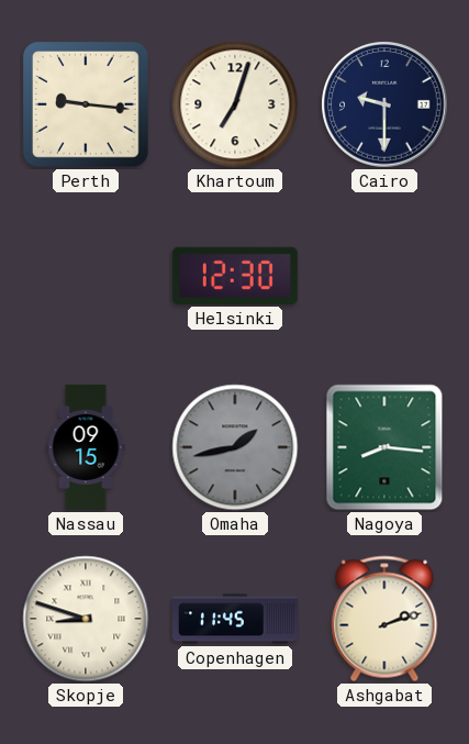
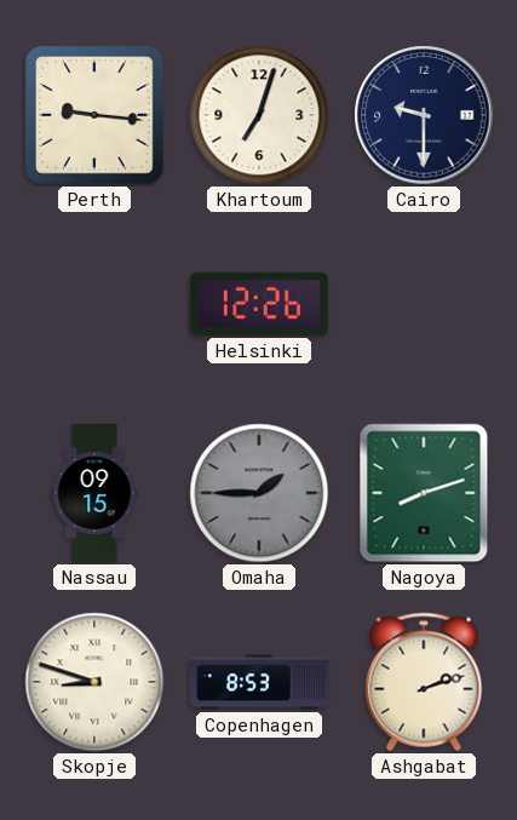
Helsinki: 12:30 -> 12:26
Omaha: 1:43 -> 1:45
Nagoya: 8:16 -> 8:12
Copenhagen: 11:45 -> 8:53
